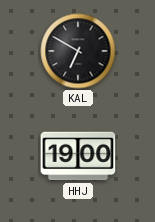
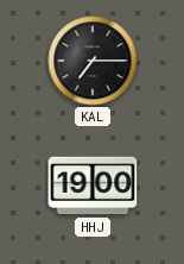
KAL: 6:50 -> 7:15
